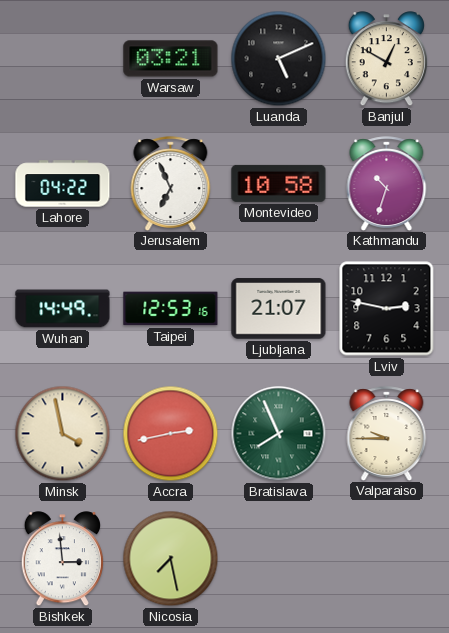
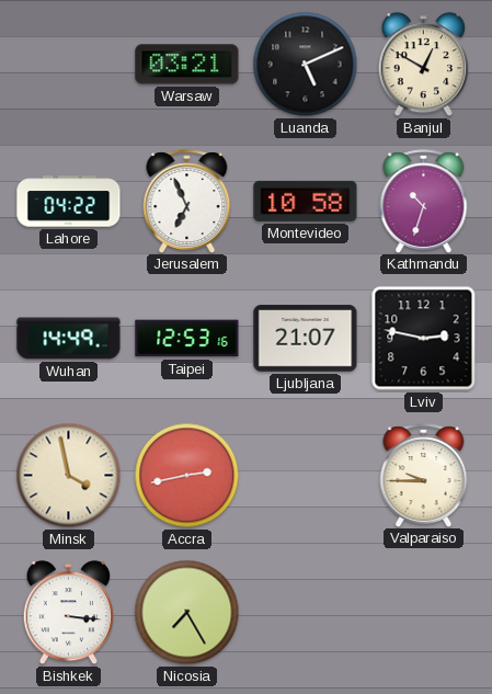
Bratislava: 7:56 -> none
Bishkek: 2:59 -> 3:16
Nicosia: 7:28 -> 7:25
